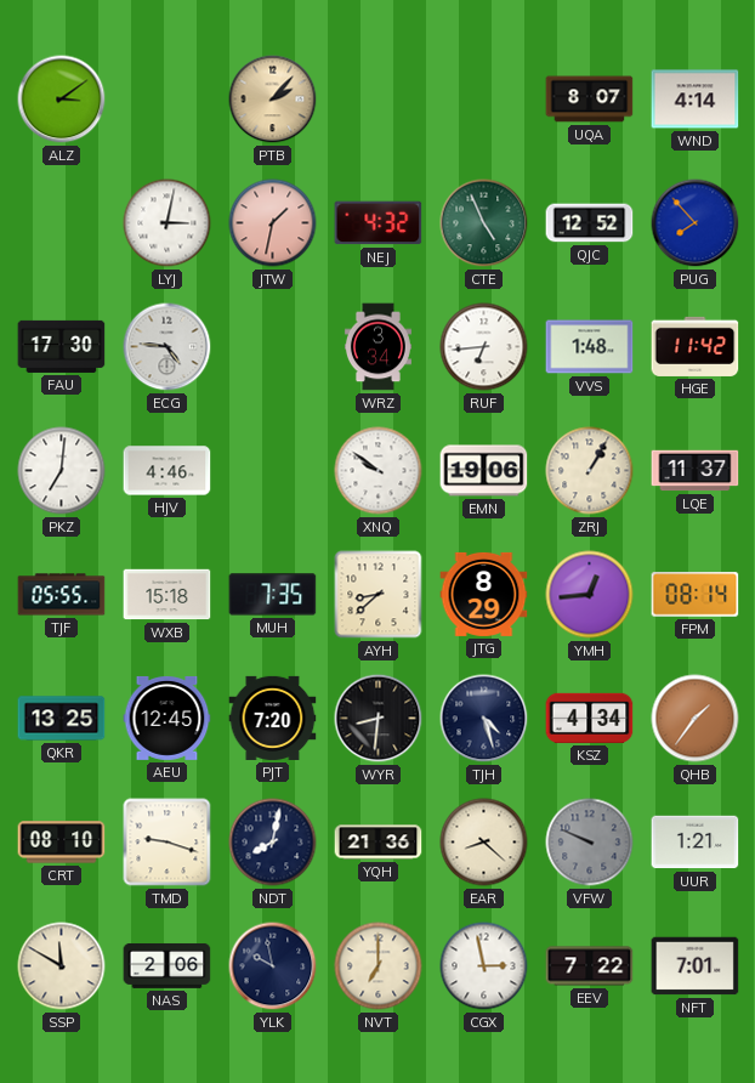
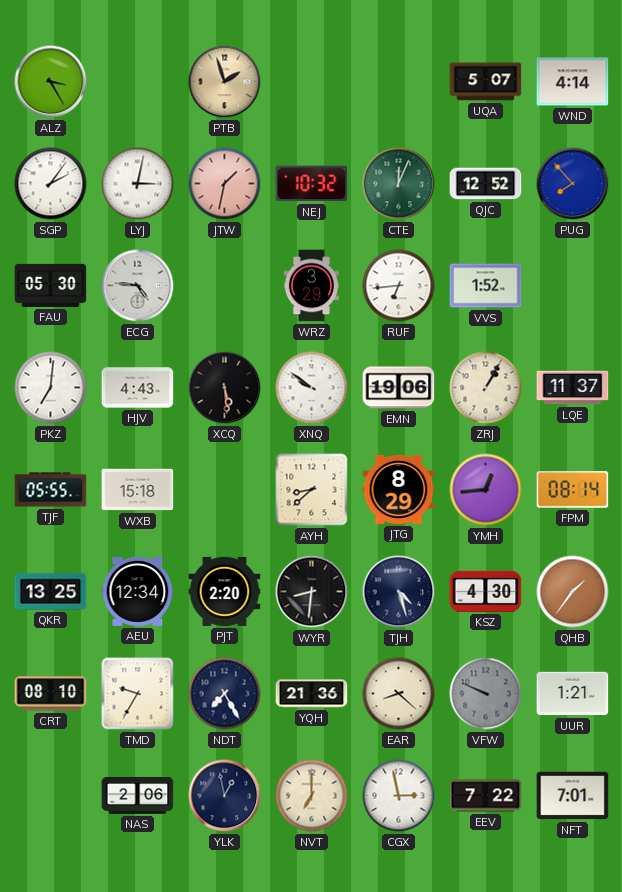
ALZ: 3:09 -> 3:25
PTB: 2:07 -> 1:57
UQA: 8:07 -> 5:07
SGP: none -> 2:06
NEJ: 4:32 -> 10:32
CTE: 4:56 -> 12:04
FAU: 17:30 -> 05:30
WRZ: 3:34 -> 3:29
VVS: 1:48 -> 1:52
HGE: 11:42 -> none
HJV: 4:46 -> 4:43
XCQ: none -> 5:29
MUH: 7:35 -> none
AEU: 12:45 -> 12:34
PJT: 7:20 -> 2:20
KSZ: 4:34 -> 4:30
TMD: 9:18 -> 9:35
NDT: 8:02 -> 7:25
SSP: 11:50 -> none
YLK: 9:58 -> 12:58
